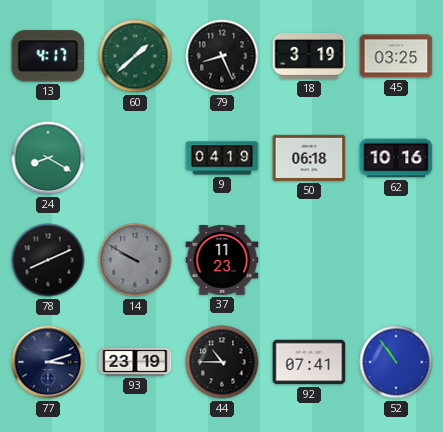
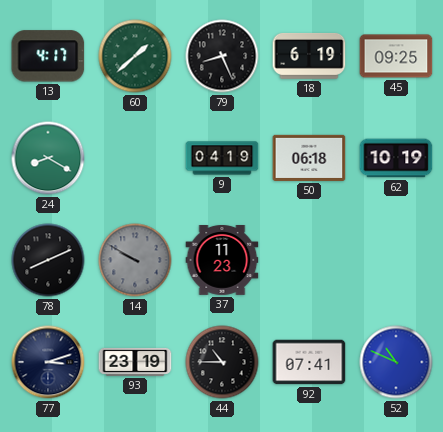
18: 3:19 -> 6:19
45: 03:25 -> 09:25
62: 10:16 -> 10:19
52: 10:54 -> 10:49
